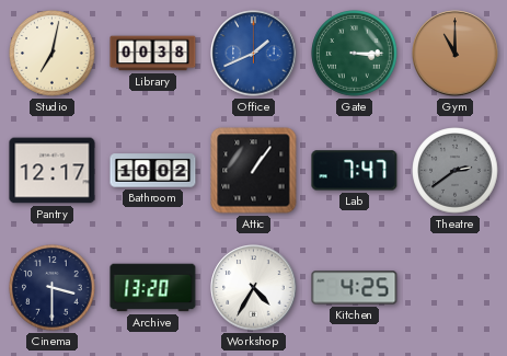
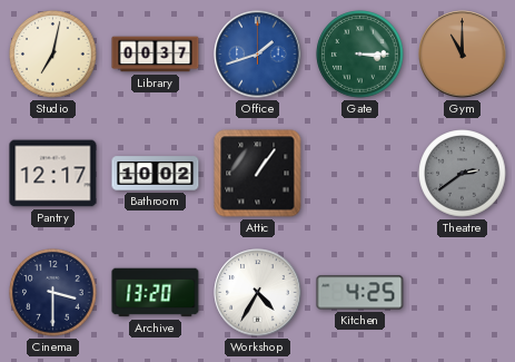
Library: 00:38 -> 00:37
Office: 1:41 -> 1:42
Lab: 7:47 -> none
